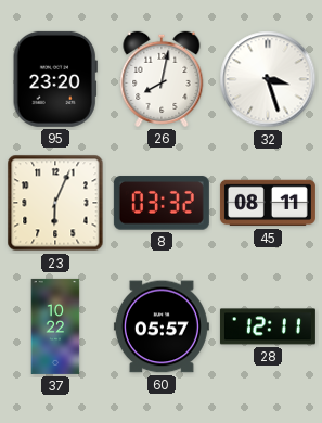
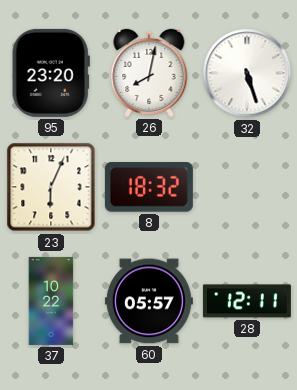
32: 3:27 -> 5:27
8: 03:32 -> 18:32
45: 08:11 -> none
